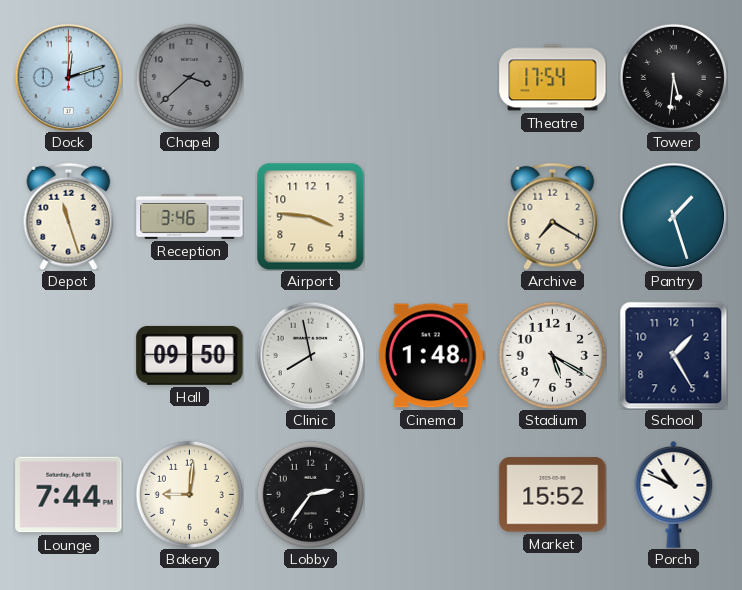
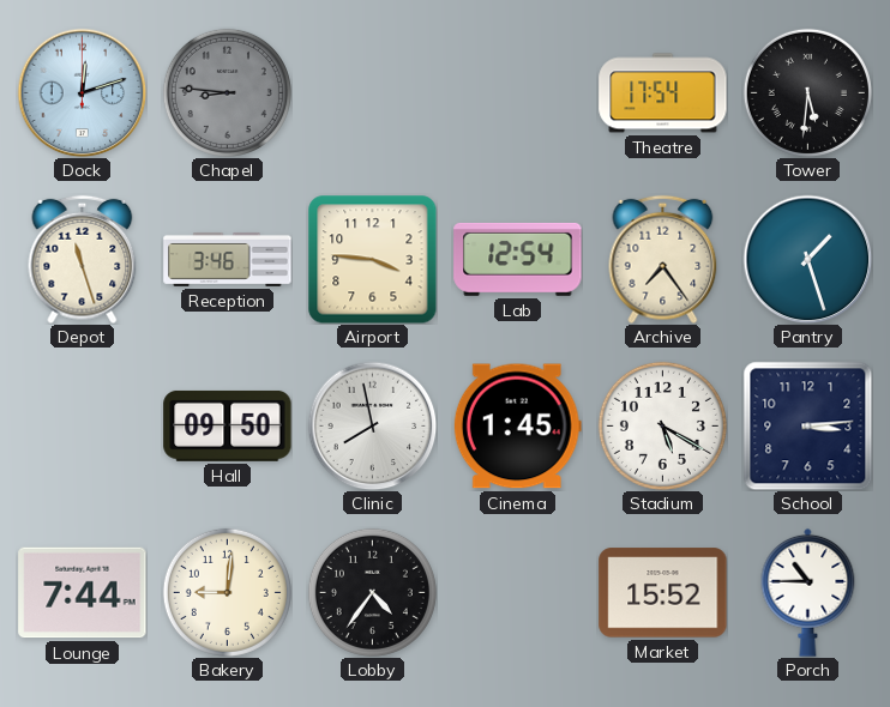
Chapel: 3:38 -> 8:46
Lab: none -> 12:54
Archive: 7:20 -> 7:24
Cinema: 1:48 -> 1:45
School: 1:25 -> 3:14
Lobby: 2:36 -> 4:36
Porch: 10:49 -> 10:45
